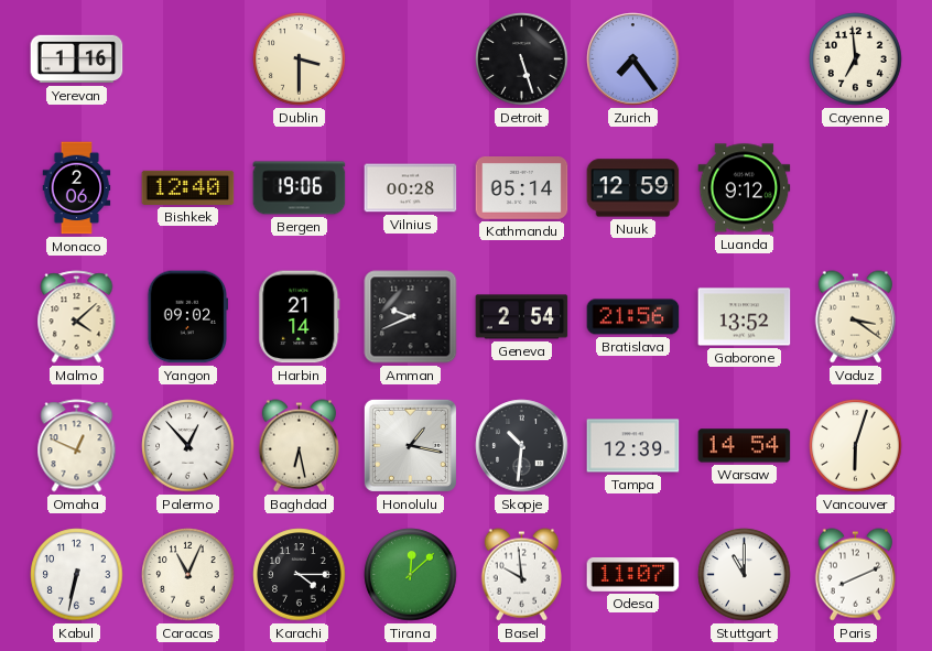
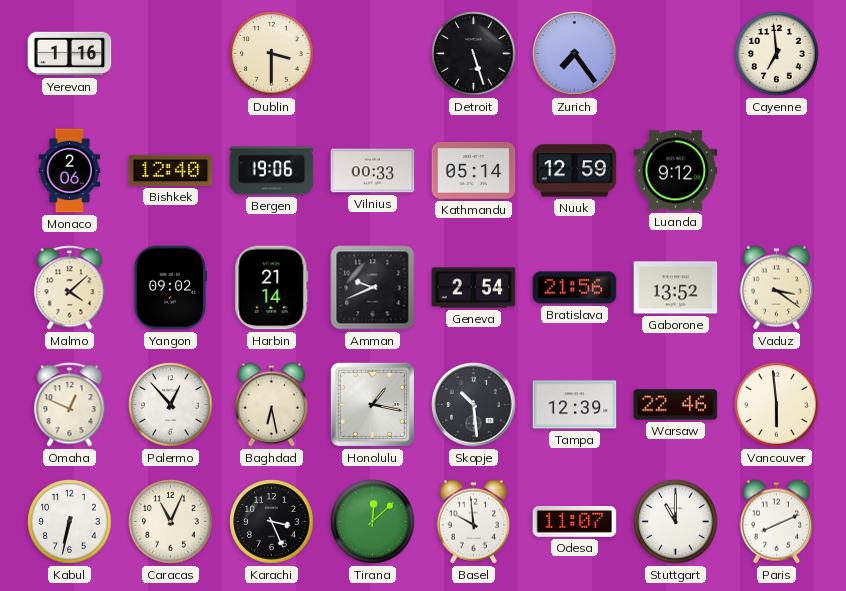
Vilnius: 00:28 -> 00:33
Skopje: 10:31 -> 10:29
Warsaw: 14:54 -> 22:46
Vancouver: 6:03 -> 5:59
Karachi: 4:15 -> 3:26
